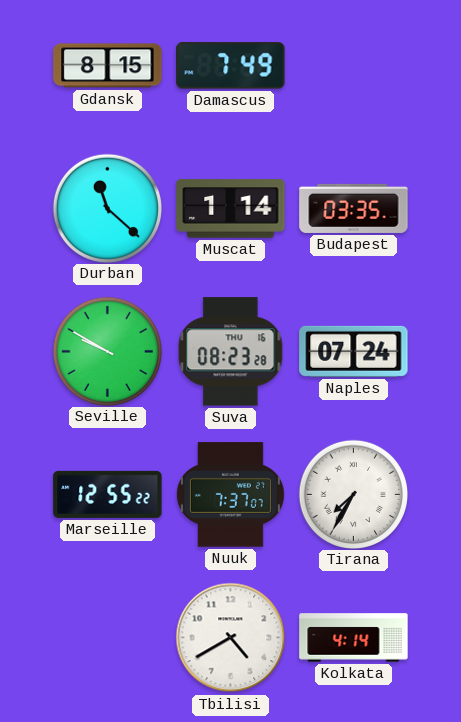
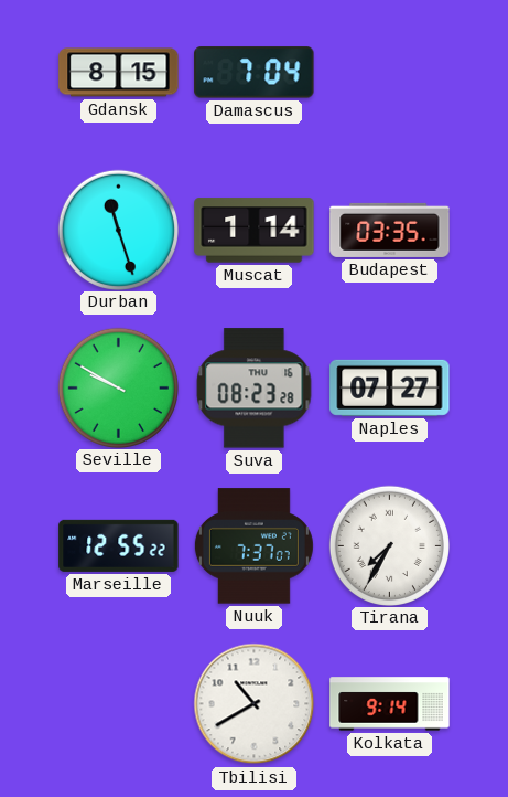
Damascus: 7:49 -> 7:04
Durban: 11:22 -> 11:27
Naples: 07:24 -> 07:27
Tbilisi: 4:40 -> 10:40
Kolkata: 4:14 -> 9:14
